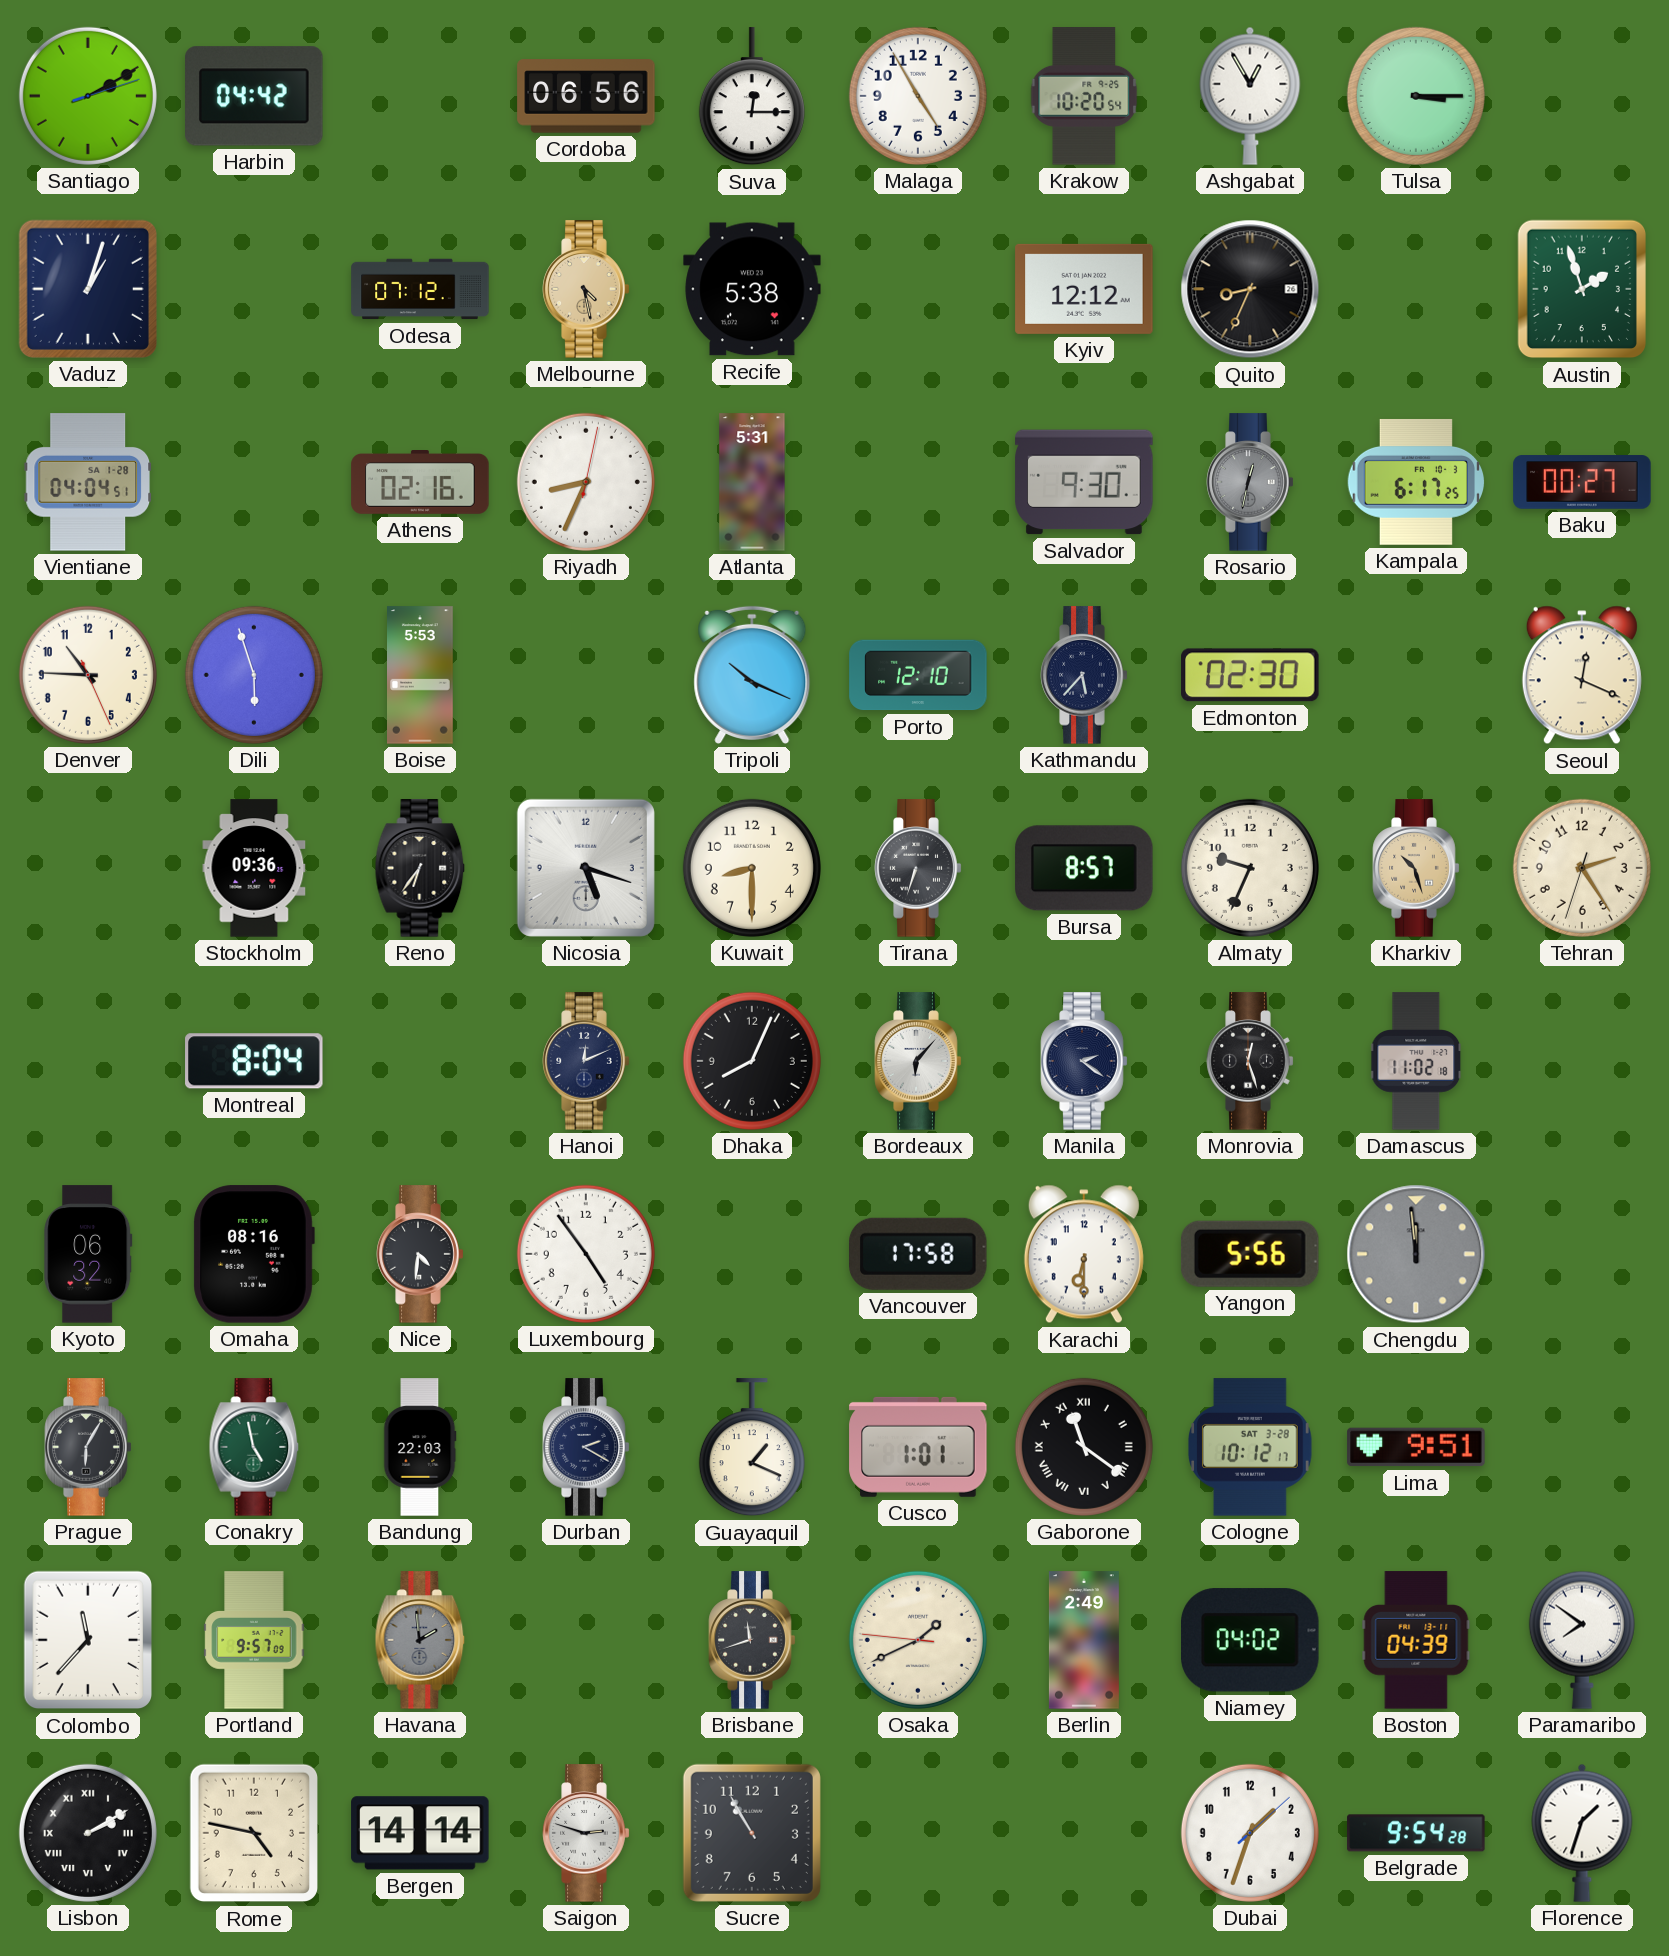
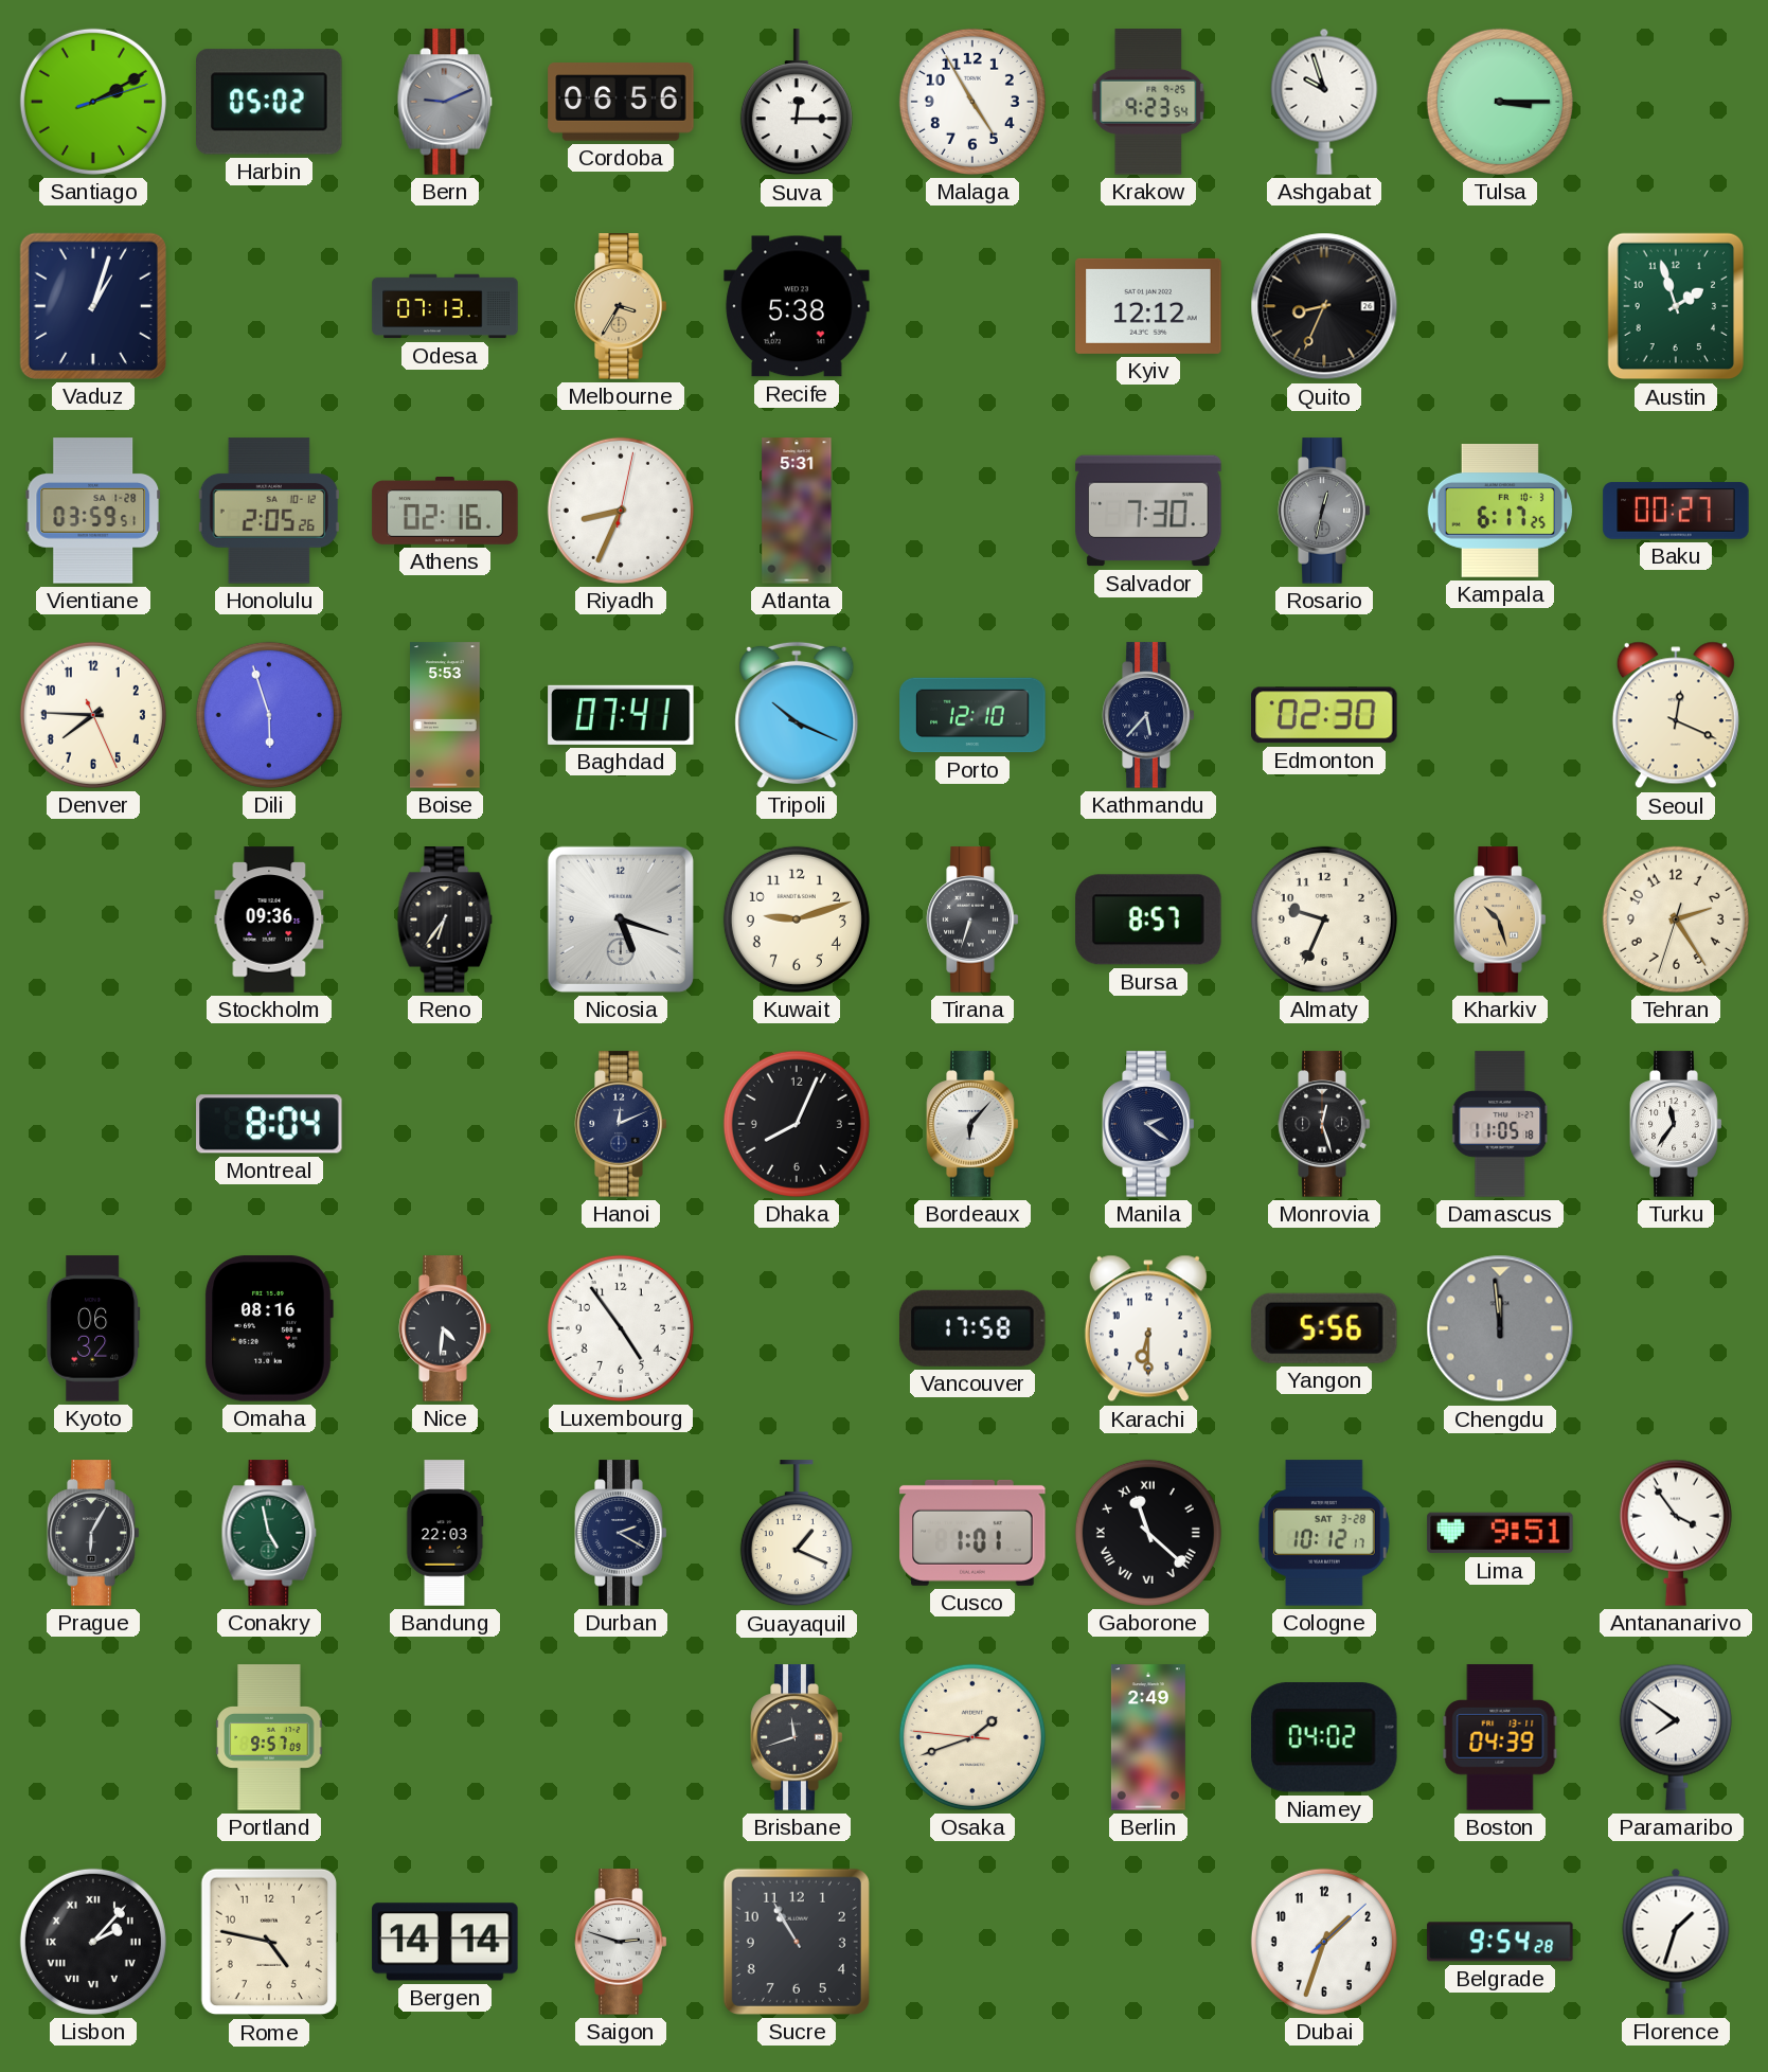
Harbin: 04:42 -> 05:02
Bern: none -> 9:11
Krakow: 10:20 -> 9:23
Ashgabat: 12:55 -> 9:57
Odesa: 07:12 -> 07:13
Melbourne: 4:28 -> 3:35
Vientiane: 04:04 -> 03:59
Honolulu: none -> 2:05
Salvador: 9:30 -> 7:30
Denver: 10:45 -> 7:45
Baghdad: none -> 07:41
Kuwait: 8:30 -> 9:12
Damascus: 11:02 -> 11:05
Turku: none -> 11:36
Gaborone: 11:21 -> 11:22
Antananarivo: none -> 3:54
Colombo: 11:37 -> none
Havana: 1:59 -> none
Osaka: 1:40 -> 1:41
Lisbon: 2:10 -> 2:07
